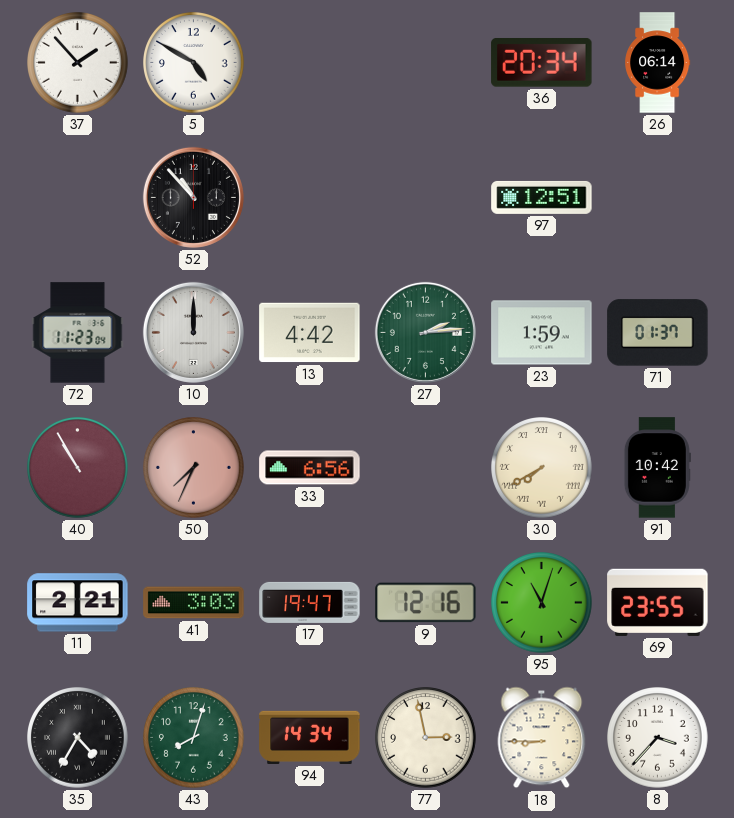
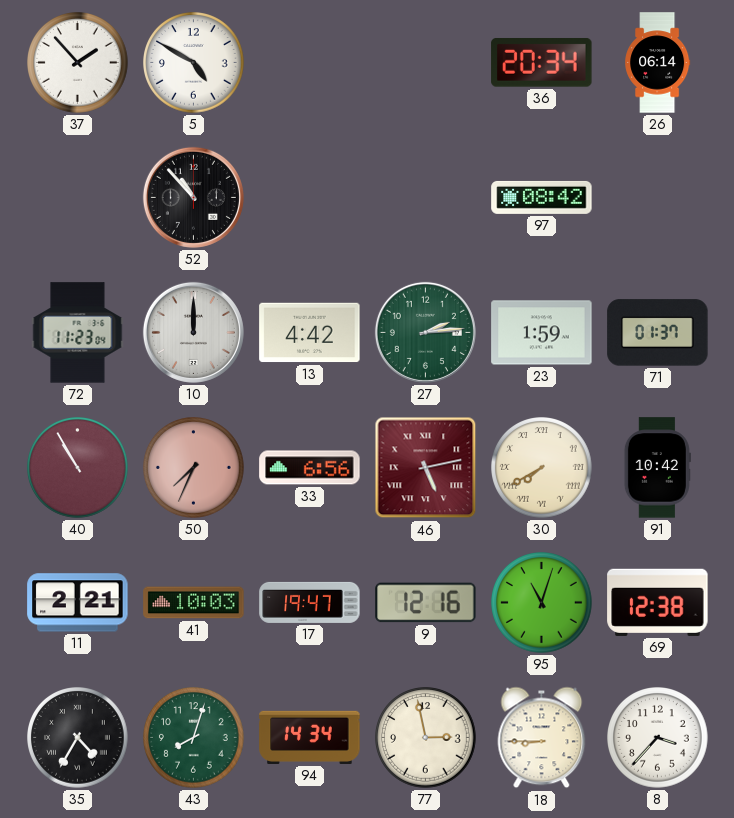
97: 12:51 -> 08:42
46: none -> 5:13
41: 3:03 -> 10:03
69: 23:55 -> 12:38
